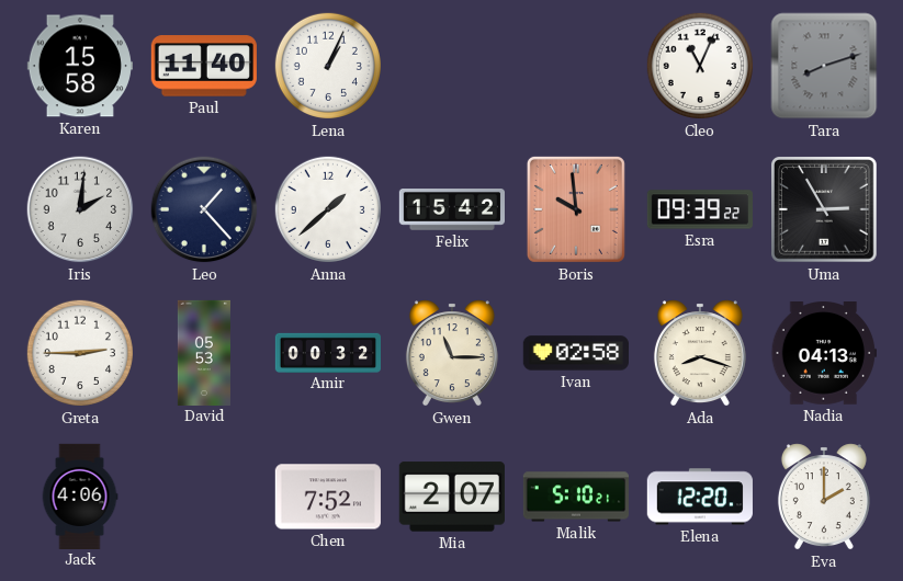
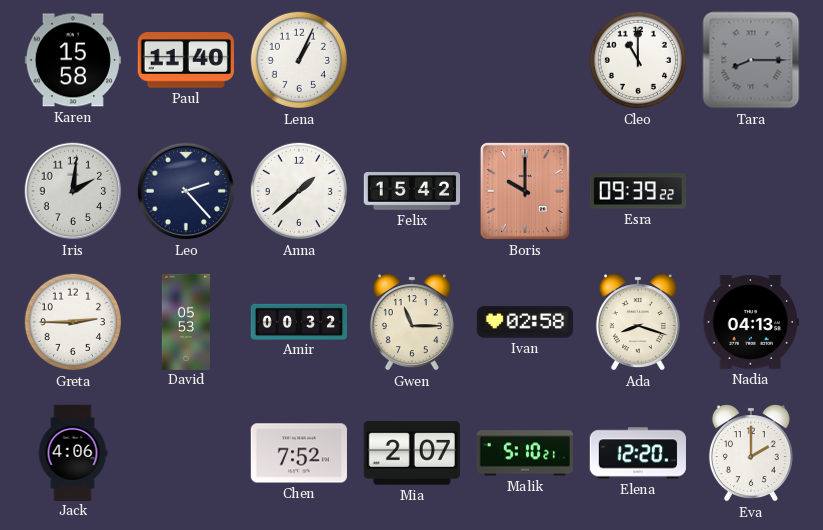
Cleo: 11:04 -> 11:00
Tara: 8:12 -> 8:15
Leo: 1:23 -> 2:23
Boris: 9:59 -> 10:00
Uma: 2:55 -> none
